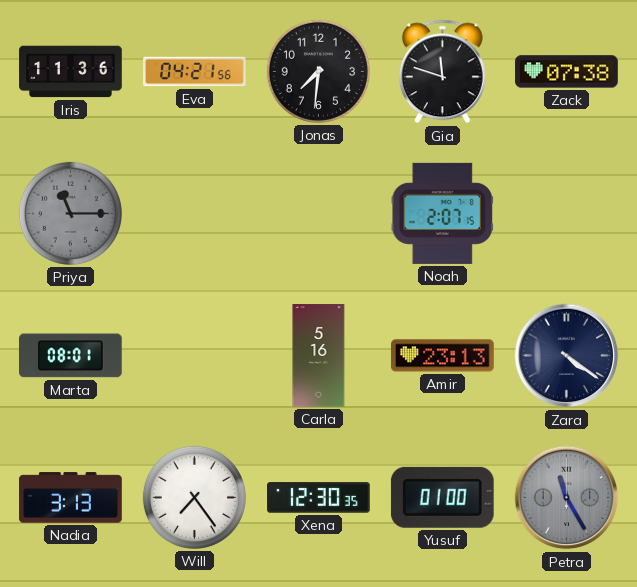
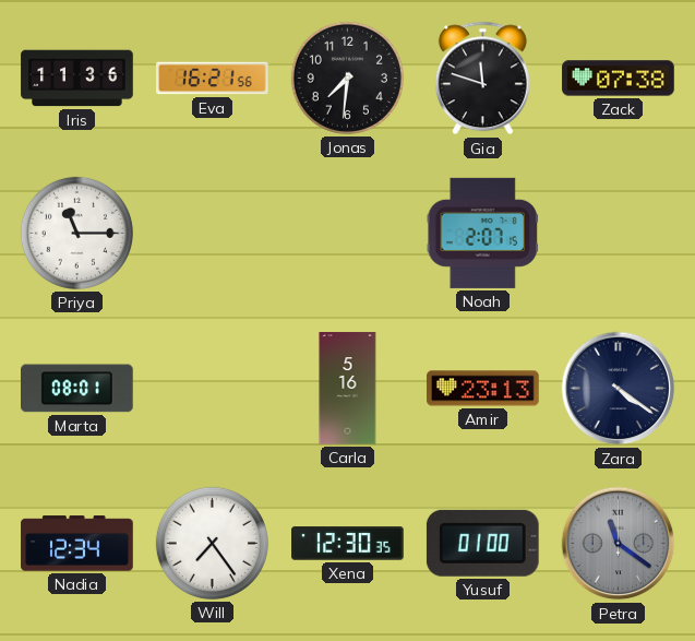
Eva: 04:21 -> 16:21
Priya dial: grey -> white
Nadia: 3:13 -> 12:34
Petra: 11:25 -> 11:21
